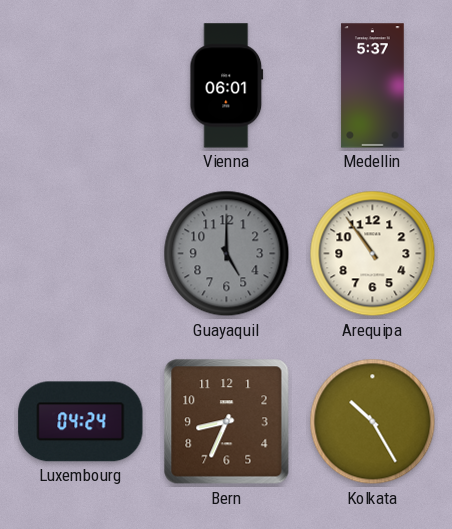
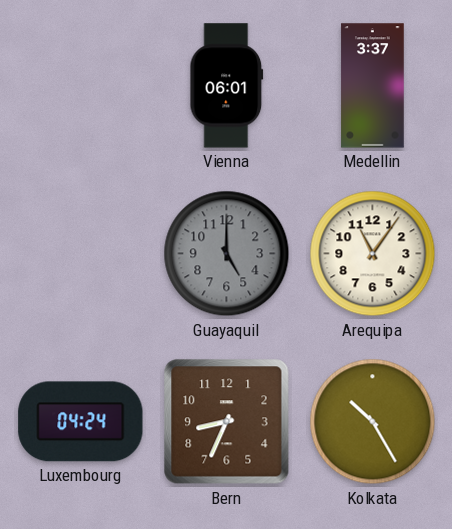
Medellin: 5:37 -> 3:37
Arequipa: 10:54 -> 11:06
